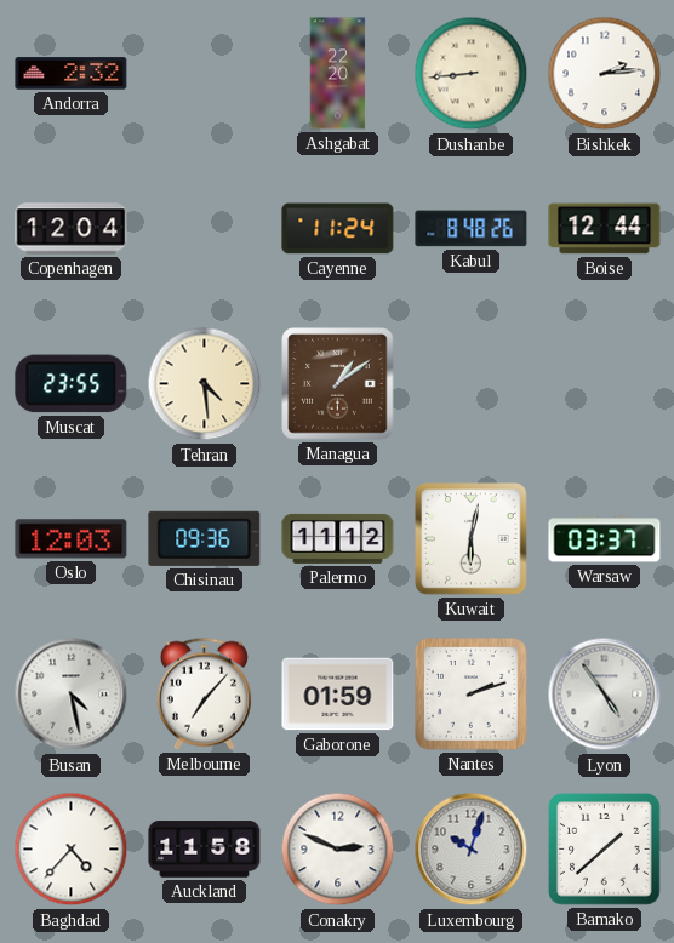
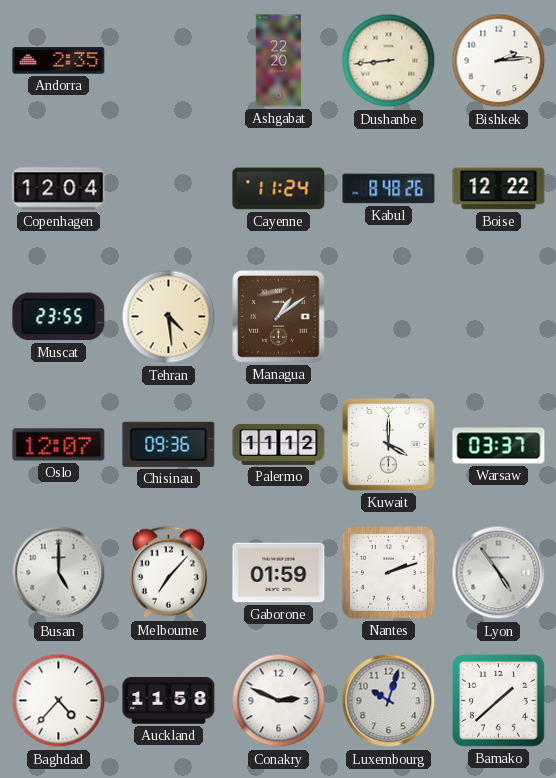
Andorra: 2:32 -> 2:35
Boise: 12:44 -> 12:22
Oslo: 12:03 -> 12:07
Kuwait: 6:02 -> 4:00
Busan: 4:28 -> 5:00
